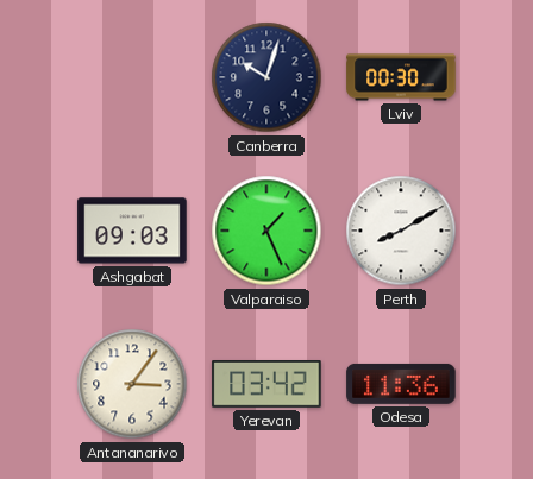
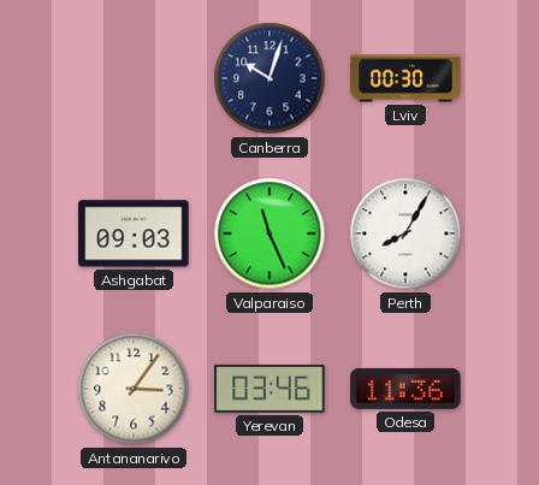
Valparaiso: 1:26 -> 11:26
Perth: 8:10 -> 8:05
Yerevan: 03:42 -> 03:46
